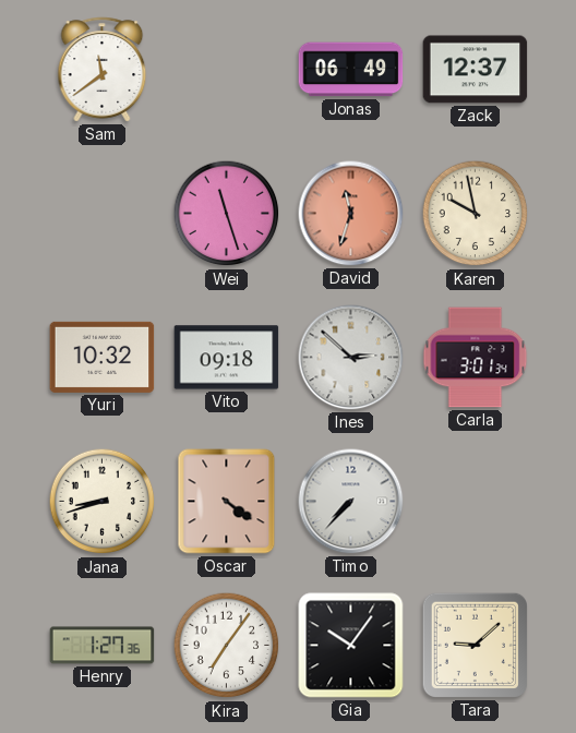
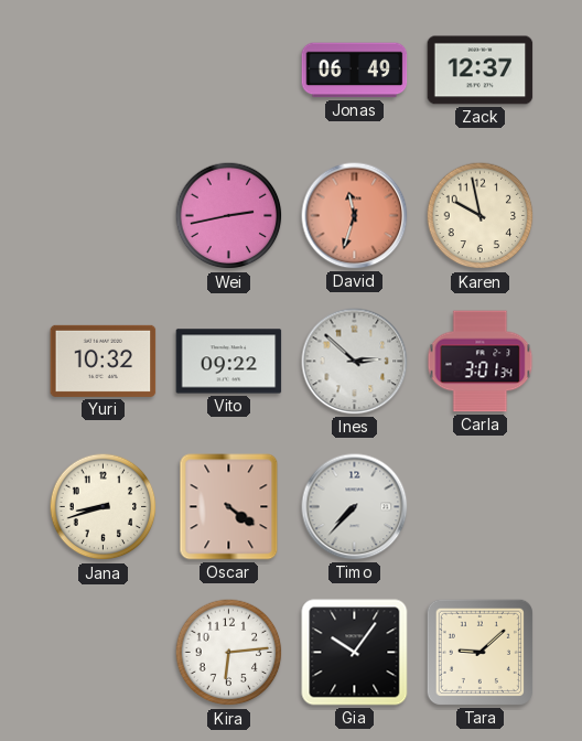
Sam: 11:39 -> none
Wei: 11:27 -> 2:43
Vito: 09:18 -> 09:22
Henry: 1:27 -> none
Kira: 7:06 -> 6:14
